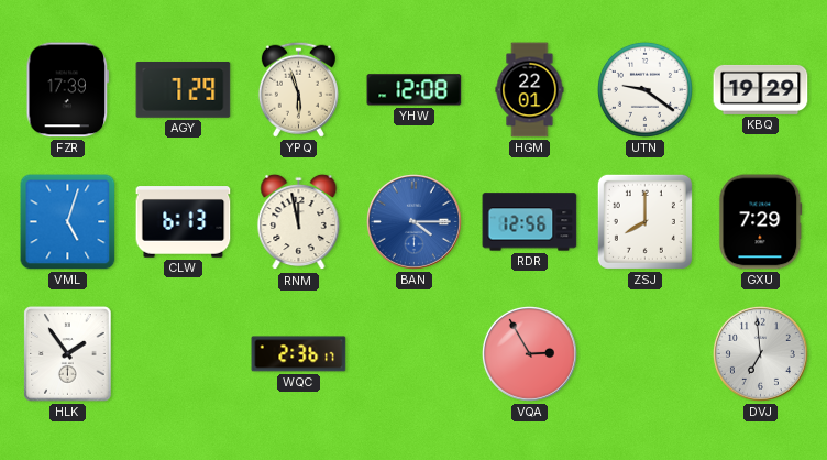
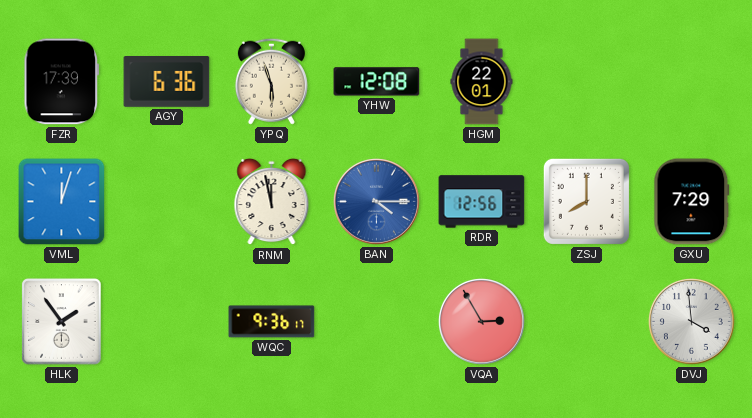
AGY: 7:29 -> 6:36
UTN: 9:21 -> none
KBQ: 19:29 -> none
VML: 5:03 -> 12:03
CLW: 6:13 -> none
WQC: 2:36 -> 9:36
DVJ: 6:59 -> 3:59
